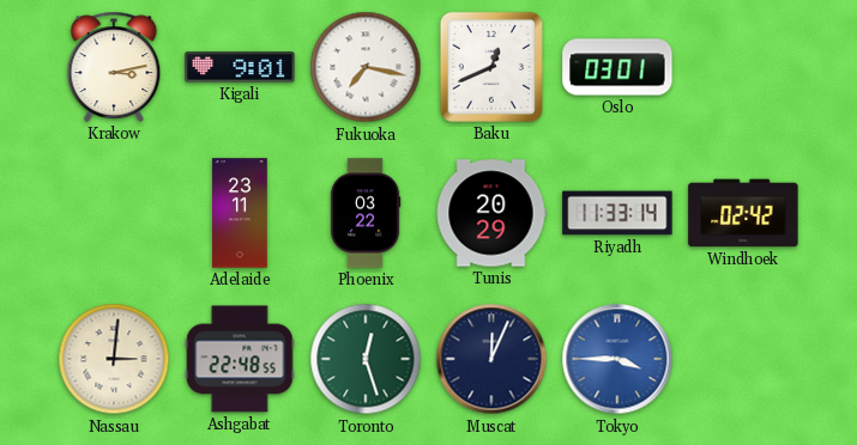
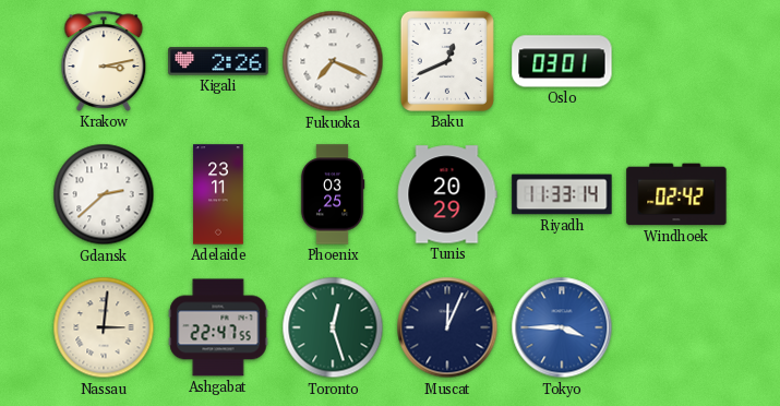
Kigali: 9:01 -> 2:26
Fukuoka: 7:17 -> 7:19
Gdansk: none -> 2:38
Phoenix: 03:22 -> 03:25
Ashgabat: 22:48 -> 22:47
